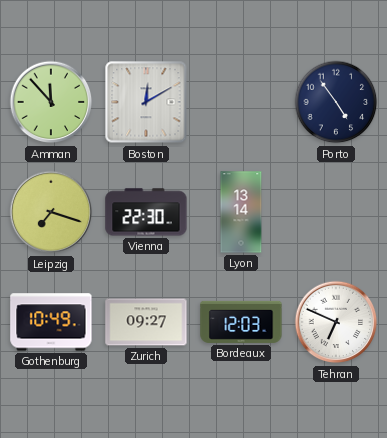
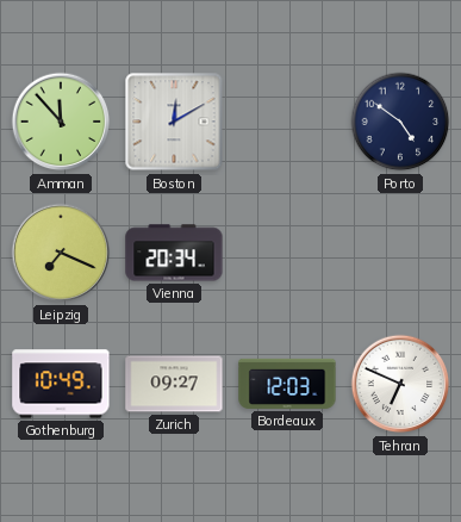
Porto: 4:54 -> 4:51
Leipzig: 7:18 -> 7:19
Vienna: 22:30 -> 20:34
Lyon: 13:14 -> none
